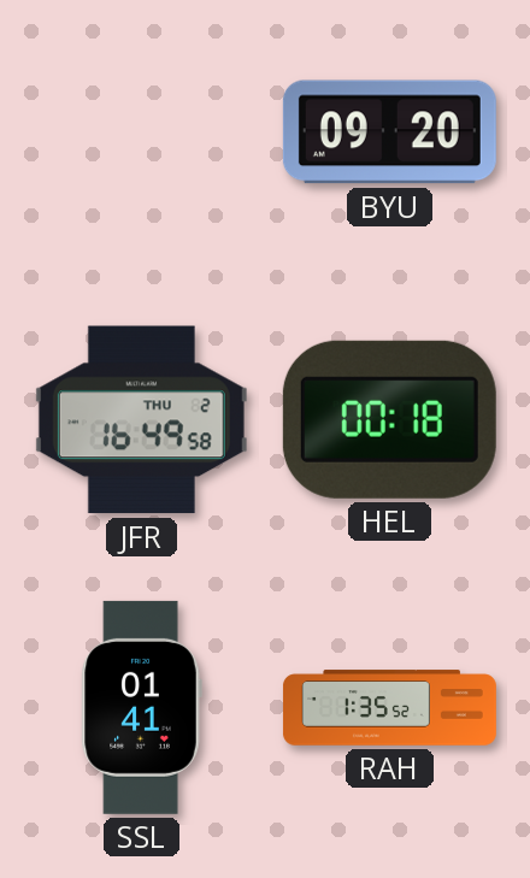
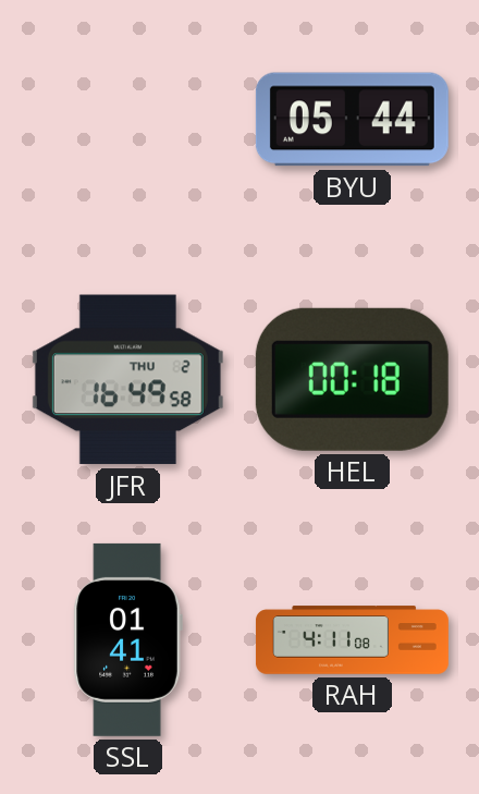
BYU: 09:20 -> 05:44
RAH: 1:35 -> 4:11
